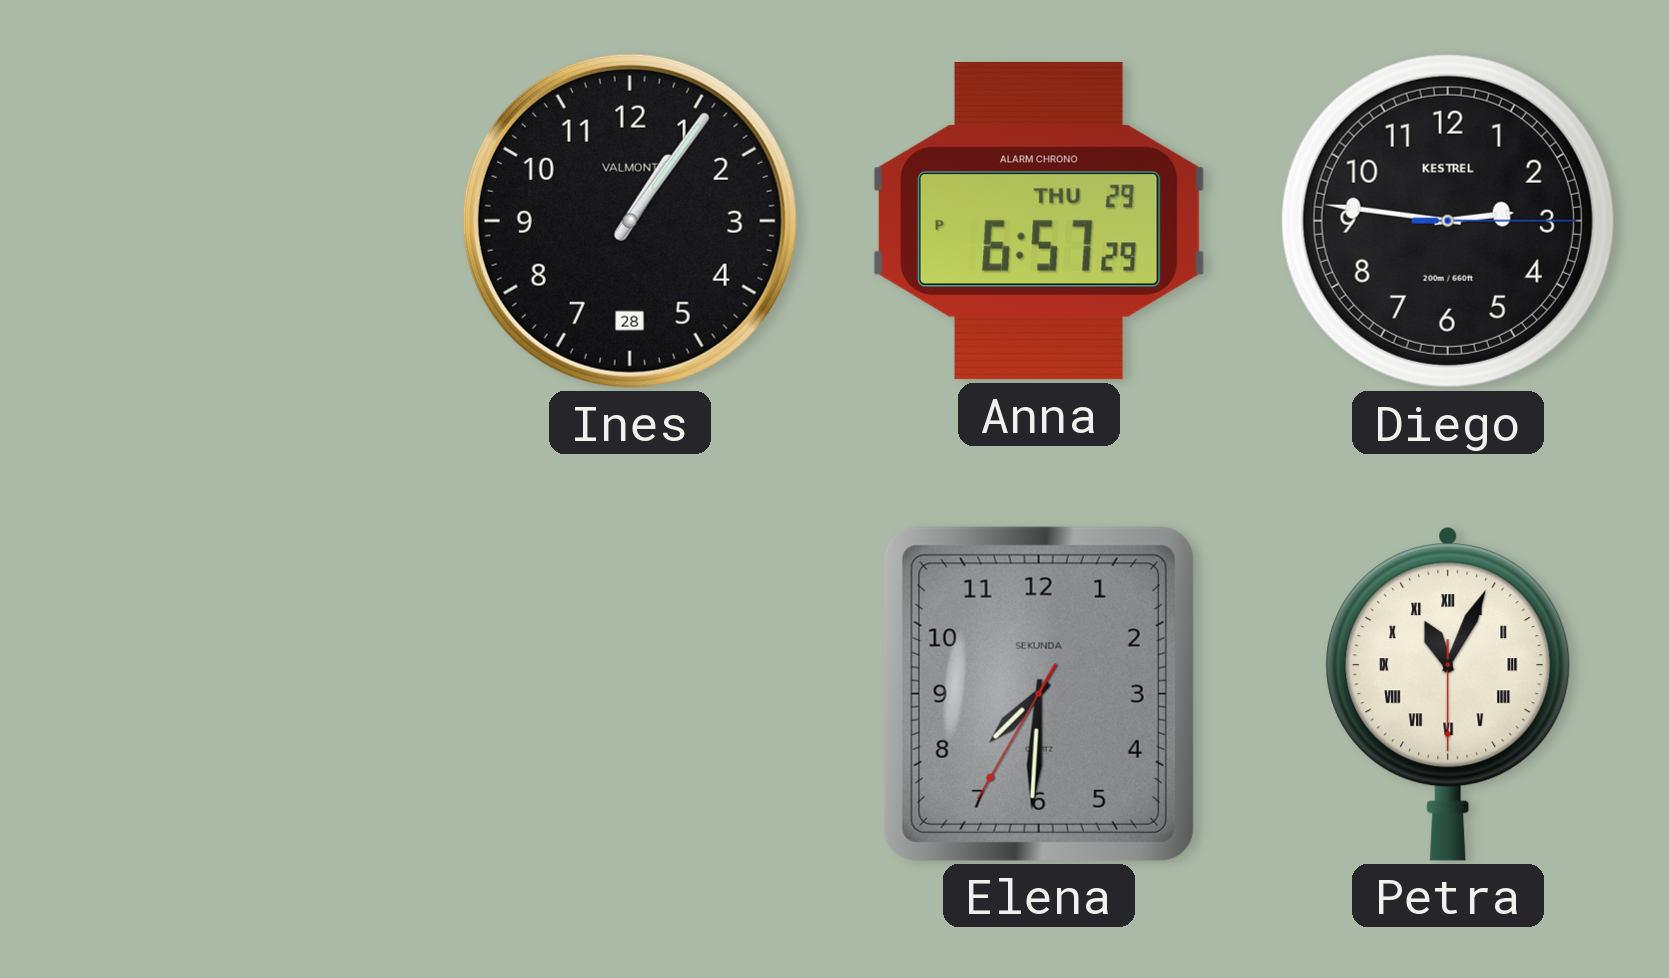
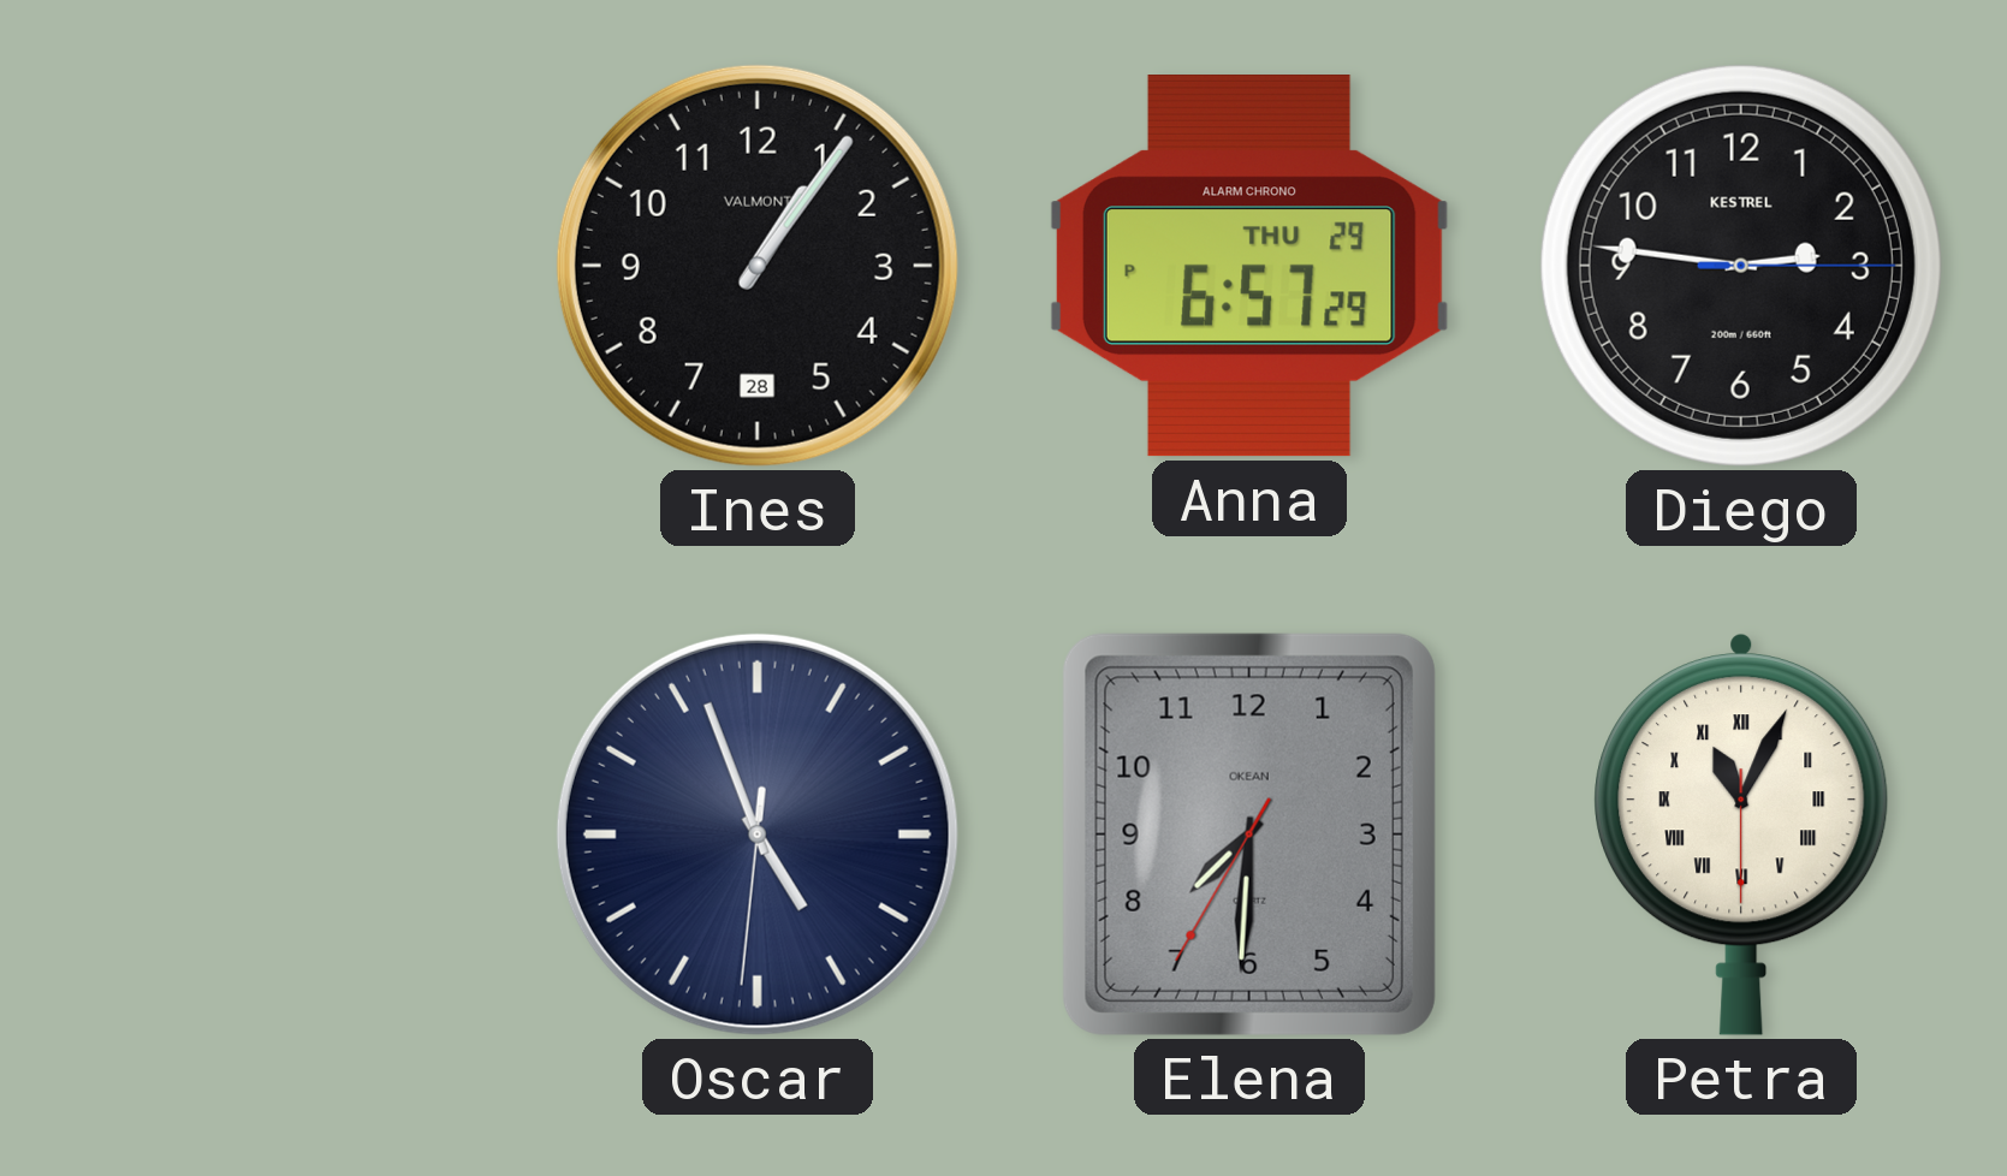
Oscar: none -> 4:56
Elena brand: SEKUNDA -> OKEAN
